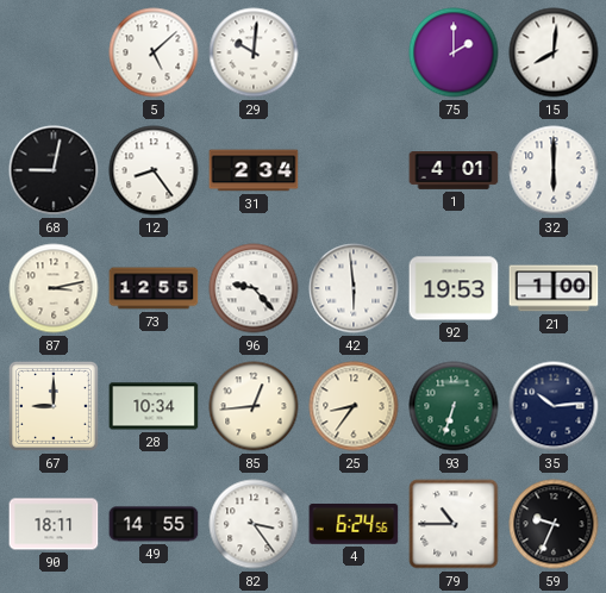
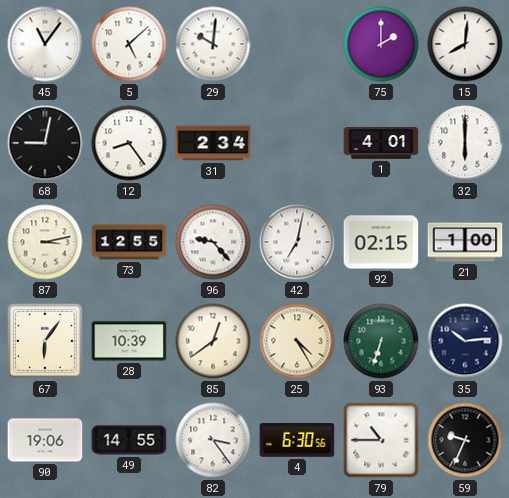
45: none -> 11:06
42: 5:59 -> 7:02
92: 19:53 -> 02:15
67: 9:00 -> 6:06
28: 10:34 -> 10:39
85: 12:44 -> 12:39
25: 8:36 -> 4:25
90: 18:11 -> 19:06
4: 6:24 -> 6:30
